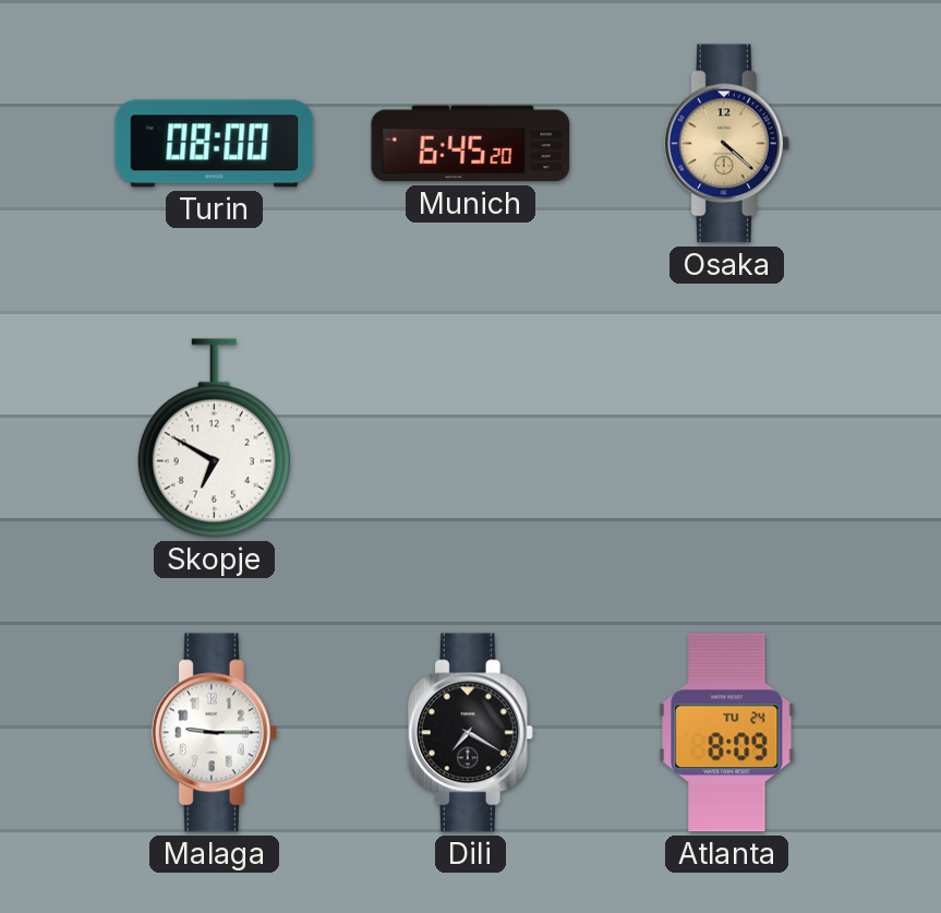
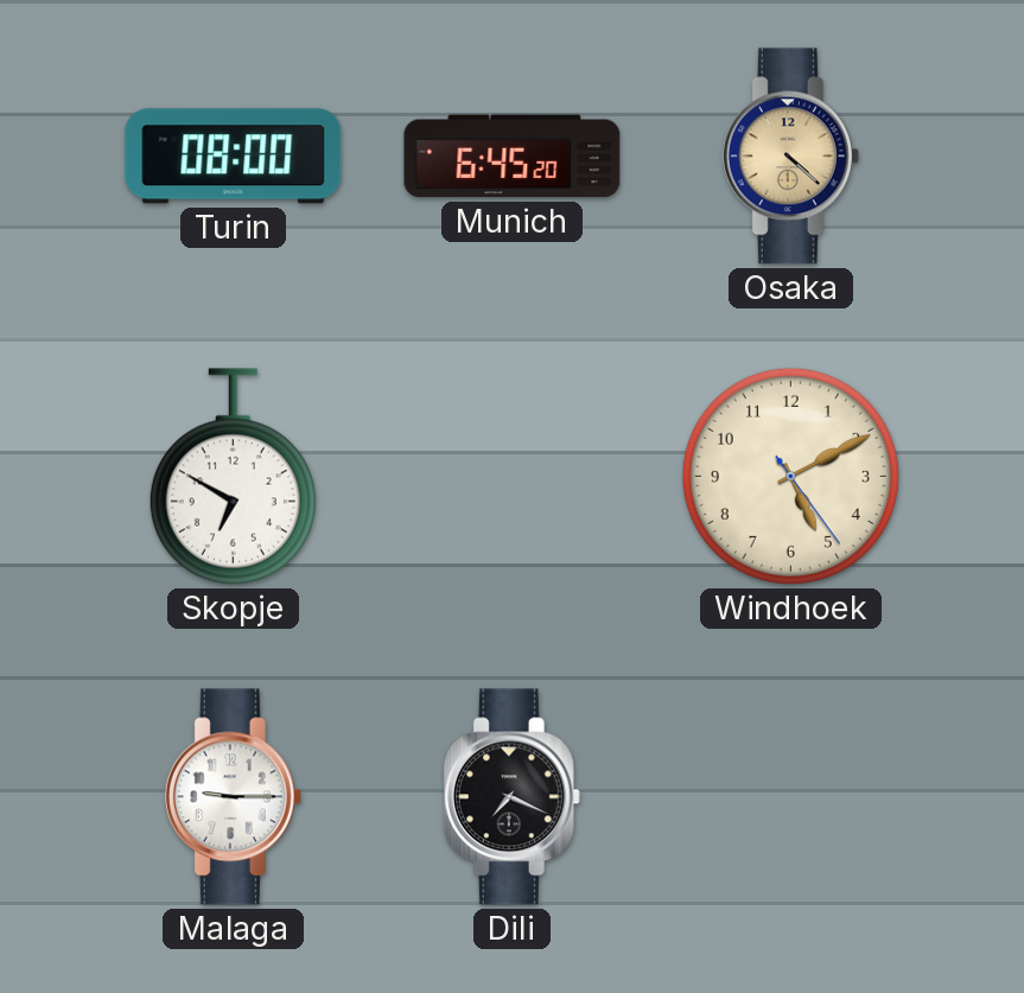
Windhoek: none -> 5:10
Dili: 7:20 -> 7:19
Atlanta: 8:09 -> none
